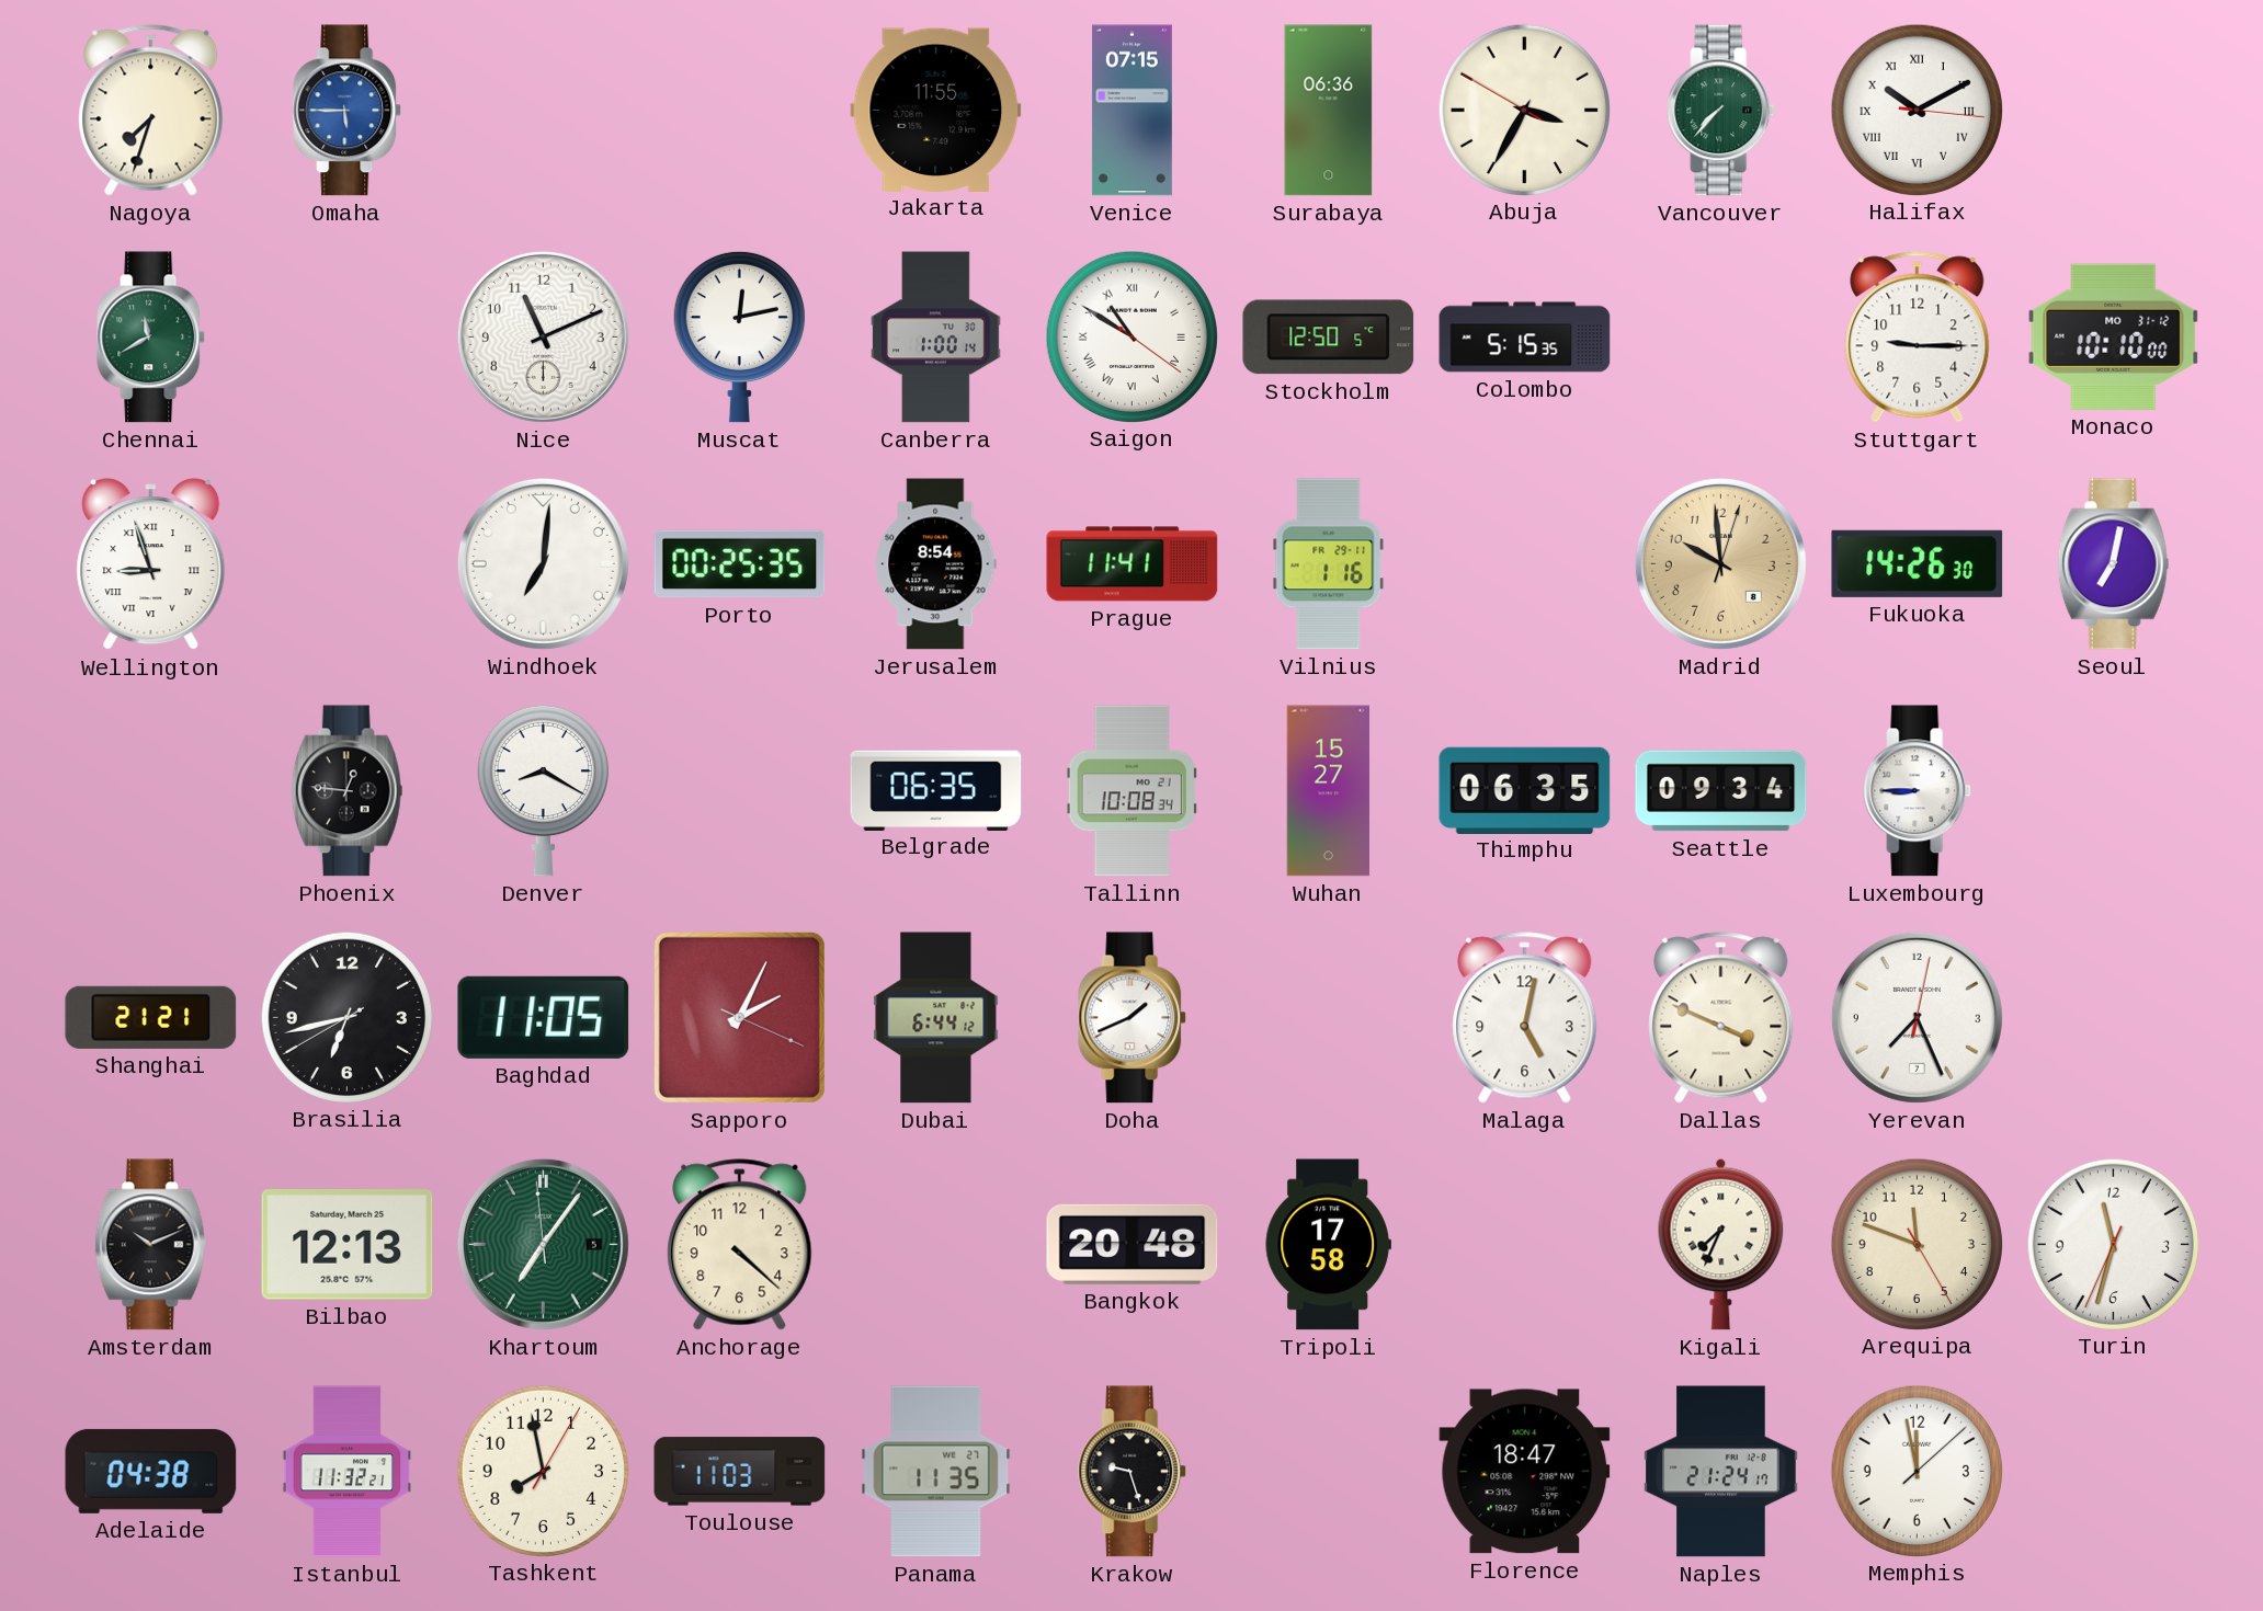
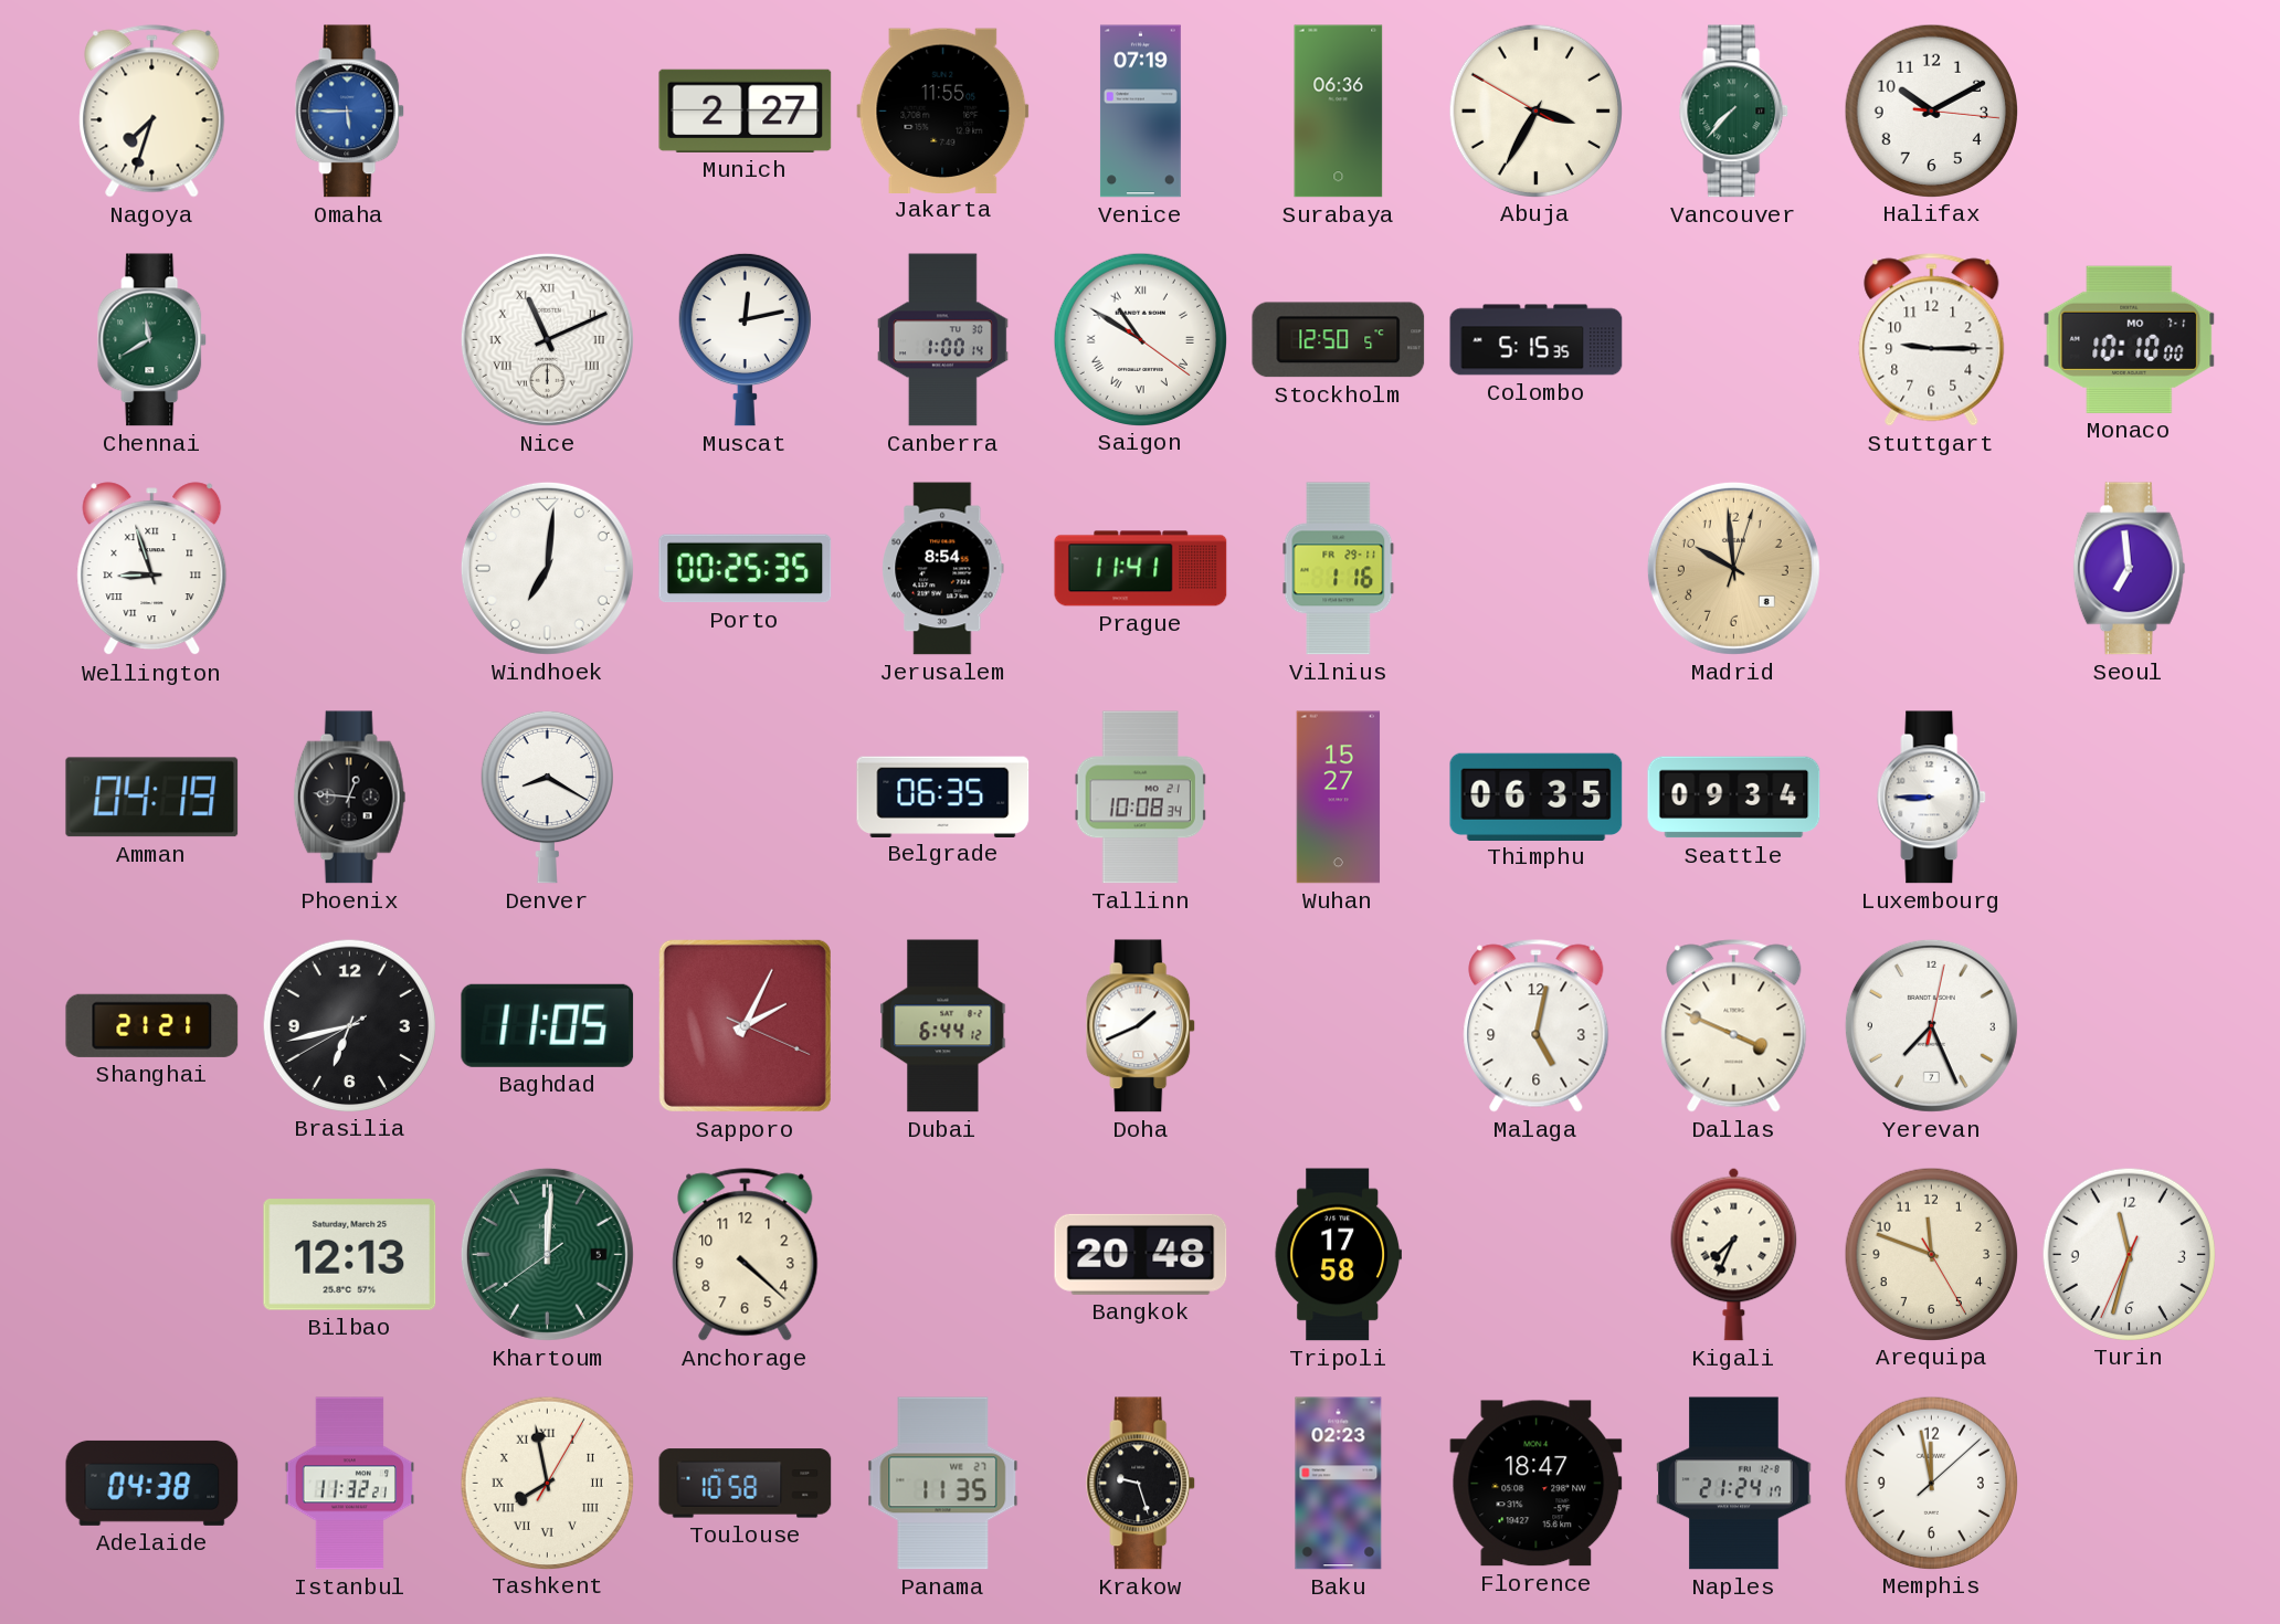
Munich: none -> 2:27
Venice: 07:15 -> 07:19
Halifax numerals: Roman -> Arabic
Nice numerals: Arabic -> Roman
Monaco date: MO 31-12 -> MO 7-1
Fukuoka: 14:26 -> none
Seoul: 7:02 -> 6:59
Amman: none -> 04:19
Amsterdam: 10:11 -> none
Khartoum: 7:05 -> 12:00
Tashkent numerals: Arabic -> Roman
Toulouse: 11:03 -> 10:58
Baku: none -> 02:23
